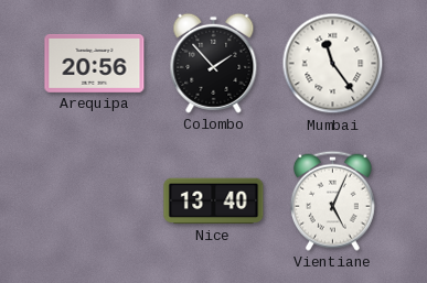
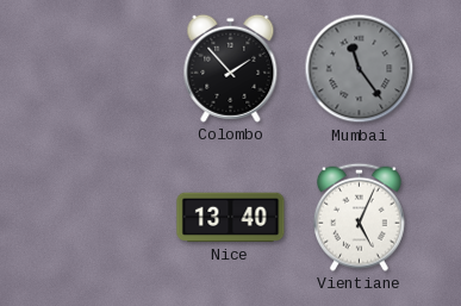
Arequipa: 20:56 -> none
Mumbai dial: white -> grey
